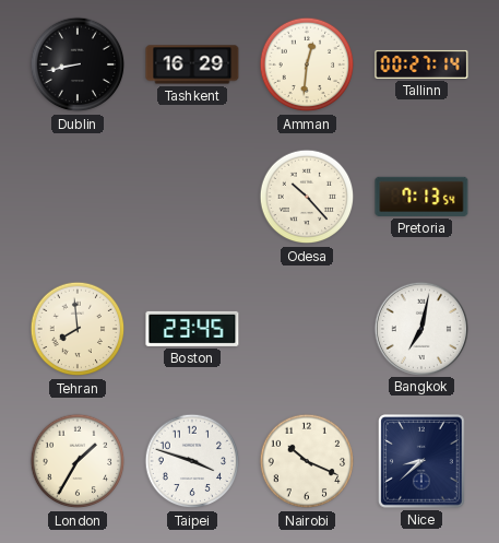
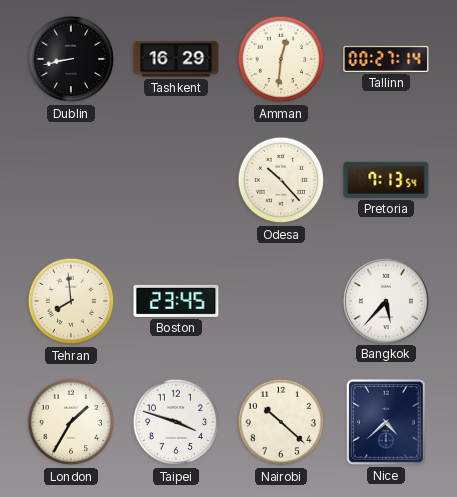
Bangkok: 7:02 -> 5:37
Nairobi: 10:19 -> 10:22
Nice: 8:38 -> 4:38
